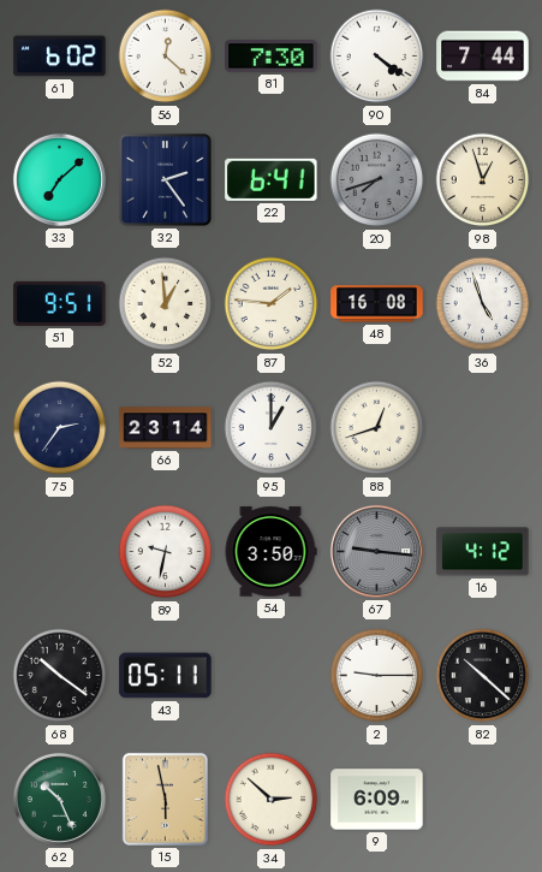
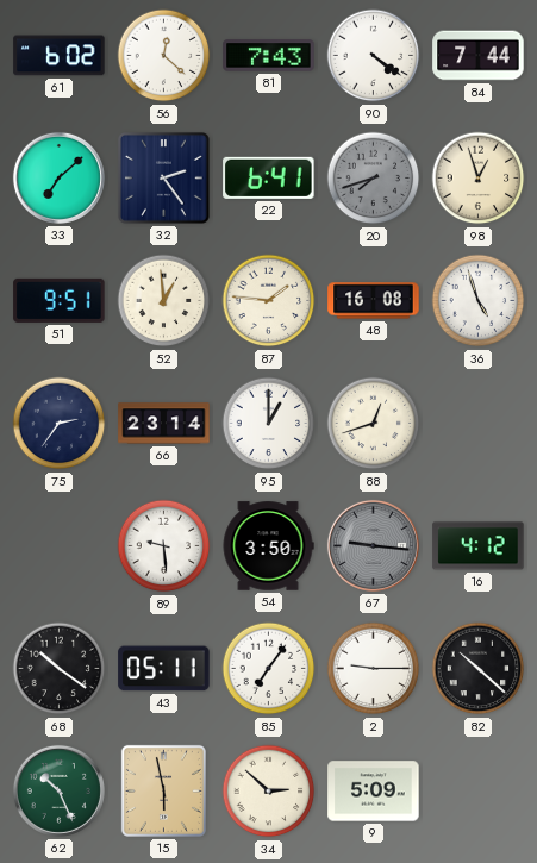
81: 7:30 -> 7:43
89: 9:32 -> 9:29
85: none -> 7:06
9: 6:09 -> 5:09
